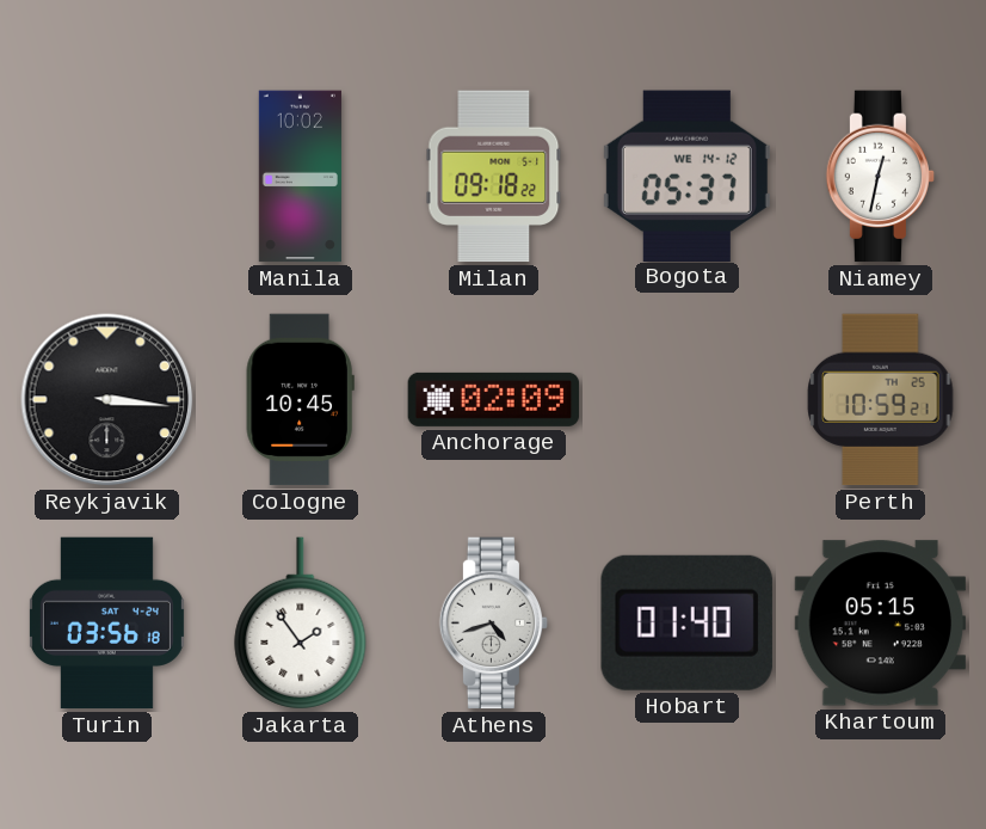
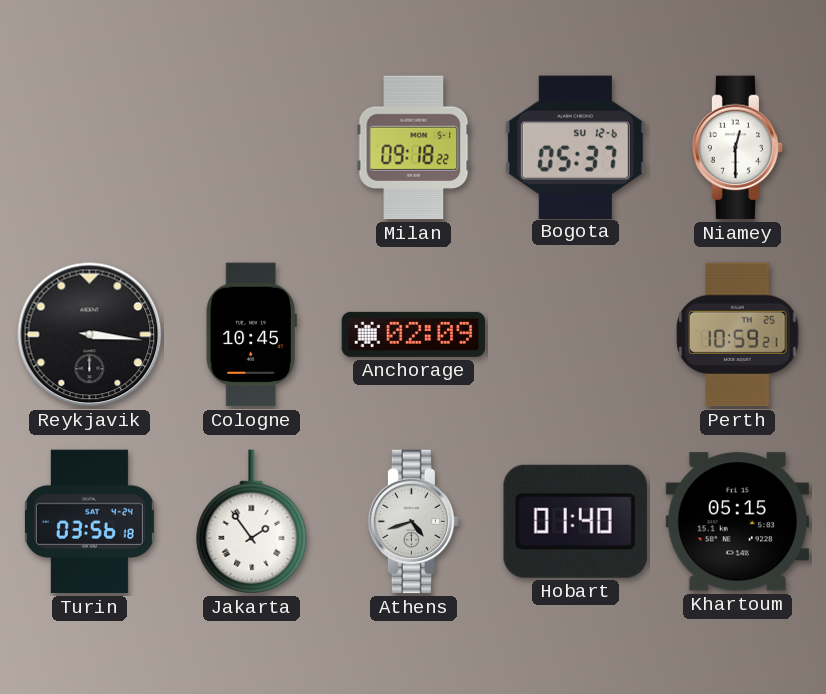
Manila: 10:02 -> none
Bogota date: WE 14-12 -> SU 12-6
Niamey: 12:32 -> 12:30
